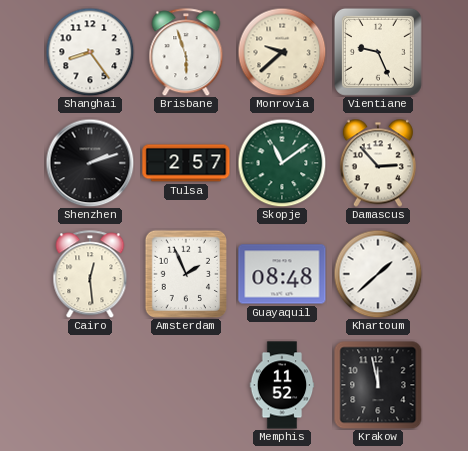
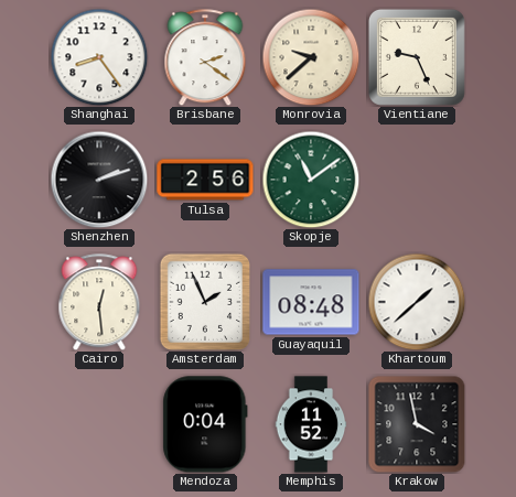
Brisbane: 5:57 -> 2:21
Tulsa: 2:57 -> 2:56
Damascus: 2:53 -> none
Mendoza: none -> 0:04
Krakow: 11:58 -> 3:58
